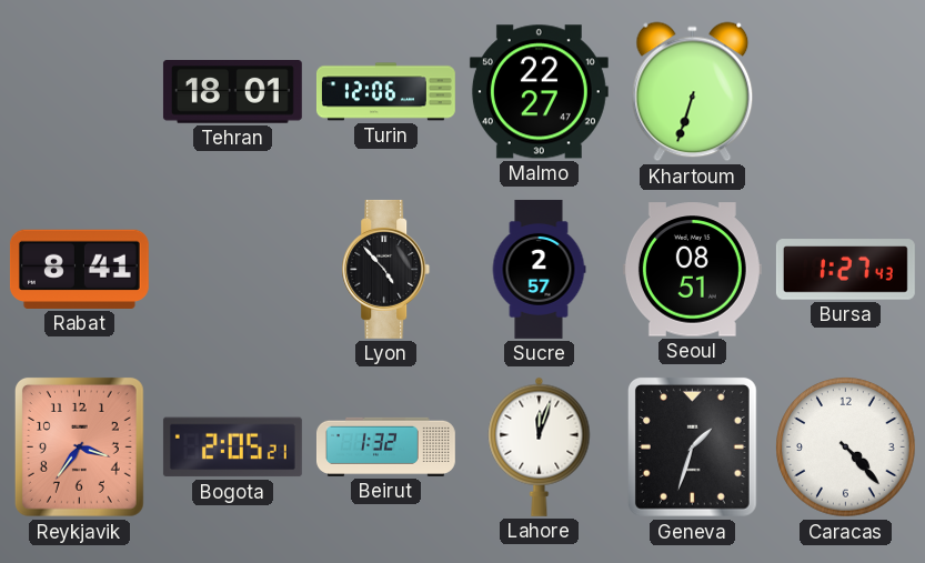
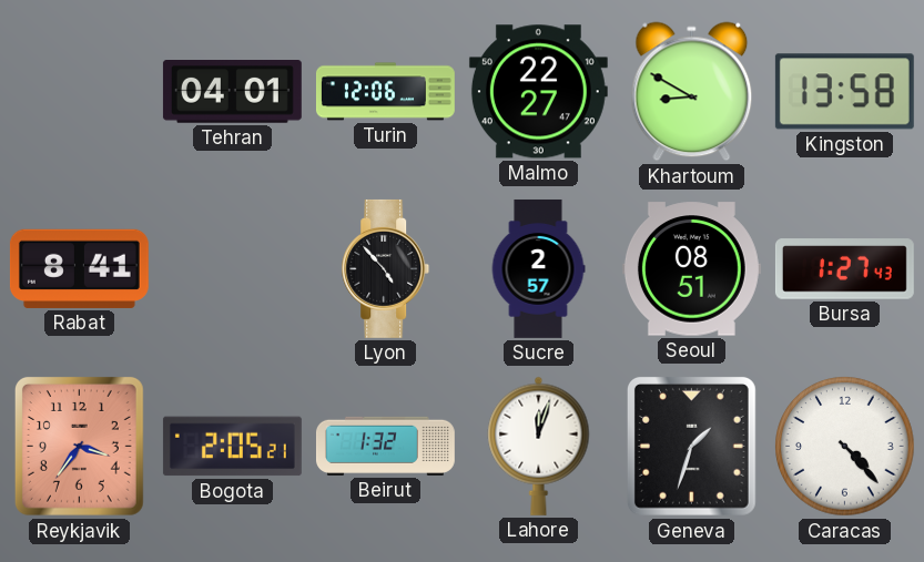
Tehran: 18:01 -> 04:01
Khartoum: 6:33 -> 8:50
Kingston: none -> 13:58
